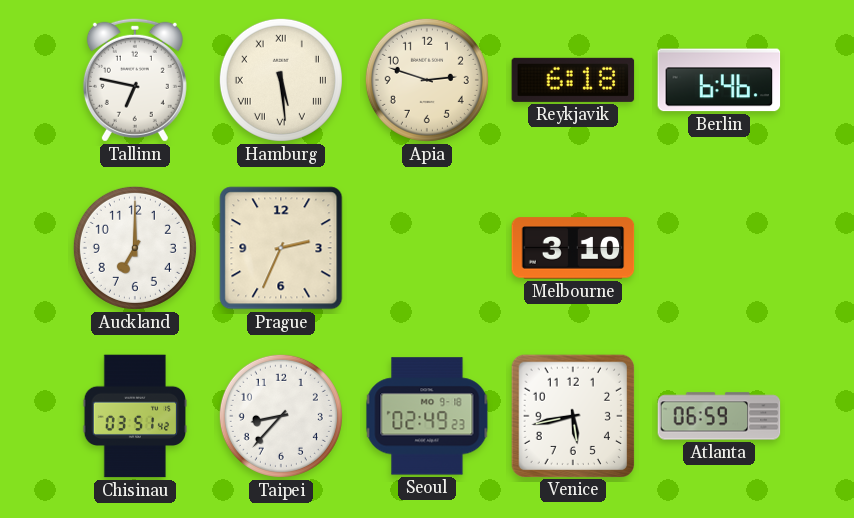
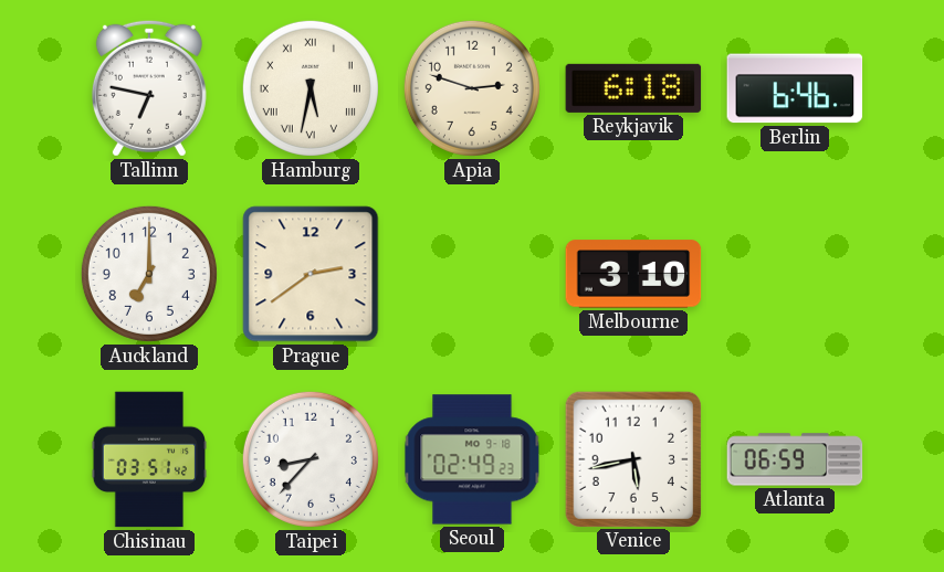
Hamburg: 5:29 -> 5:32
Prague: 2:34 -> 2:39
